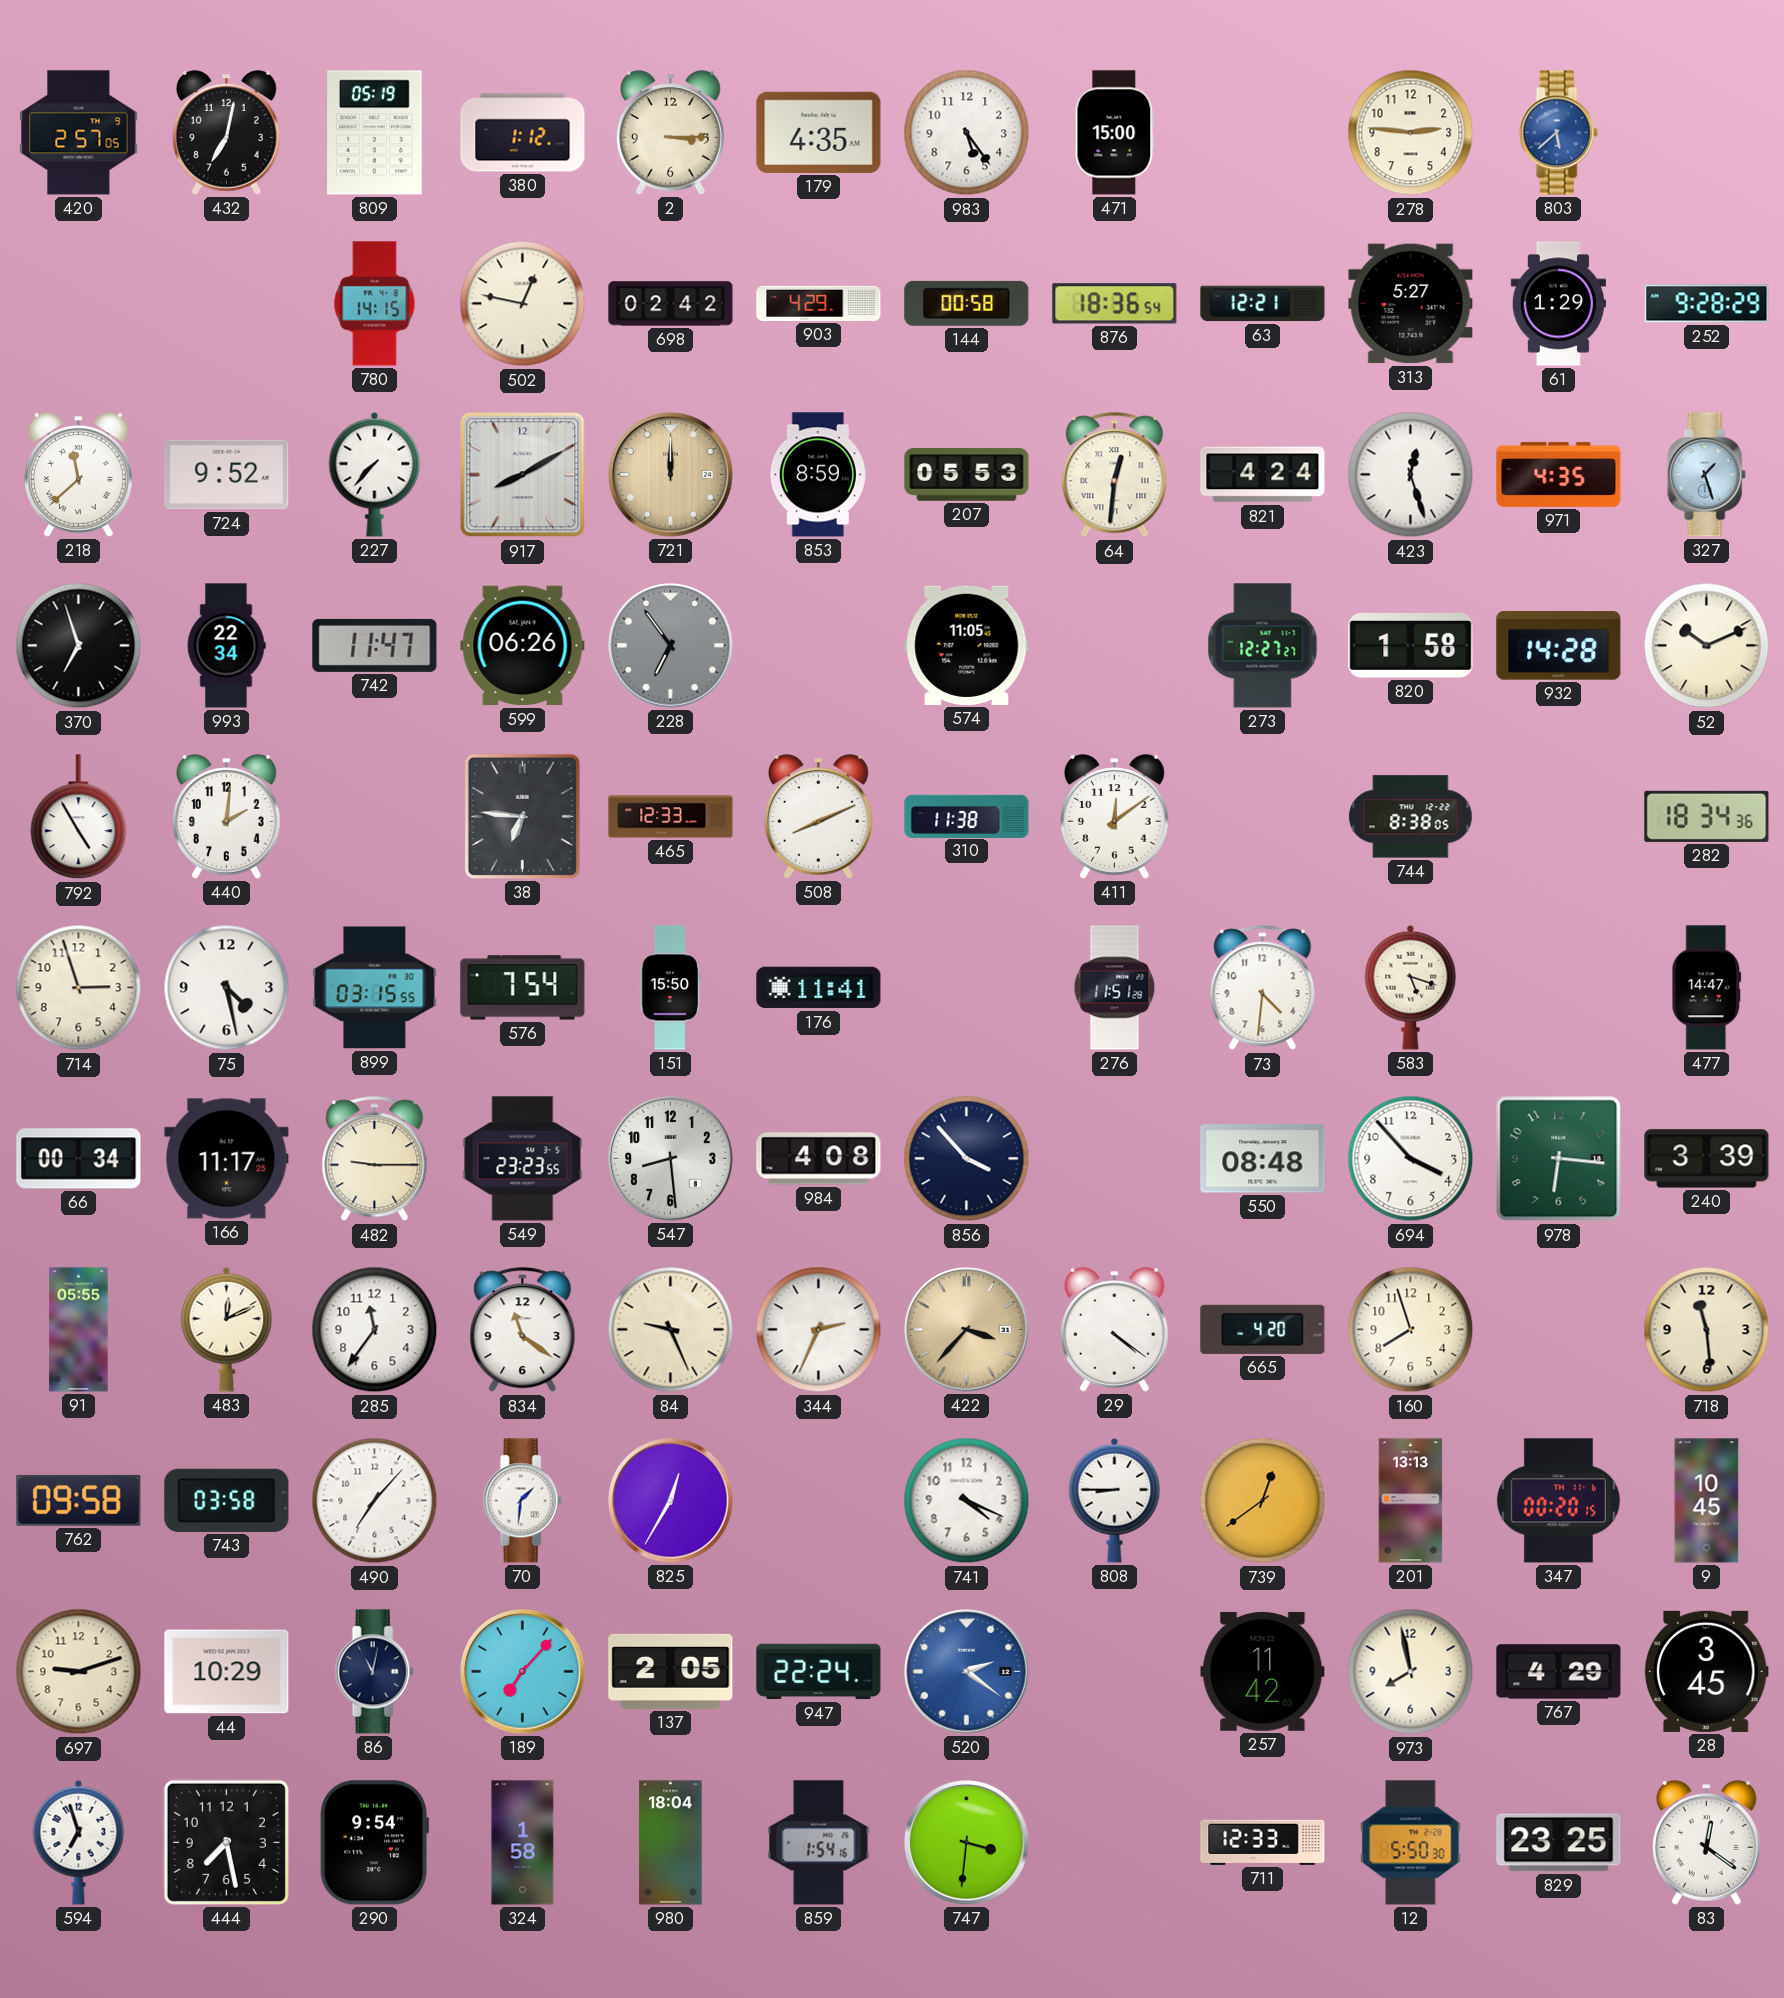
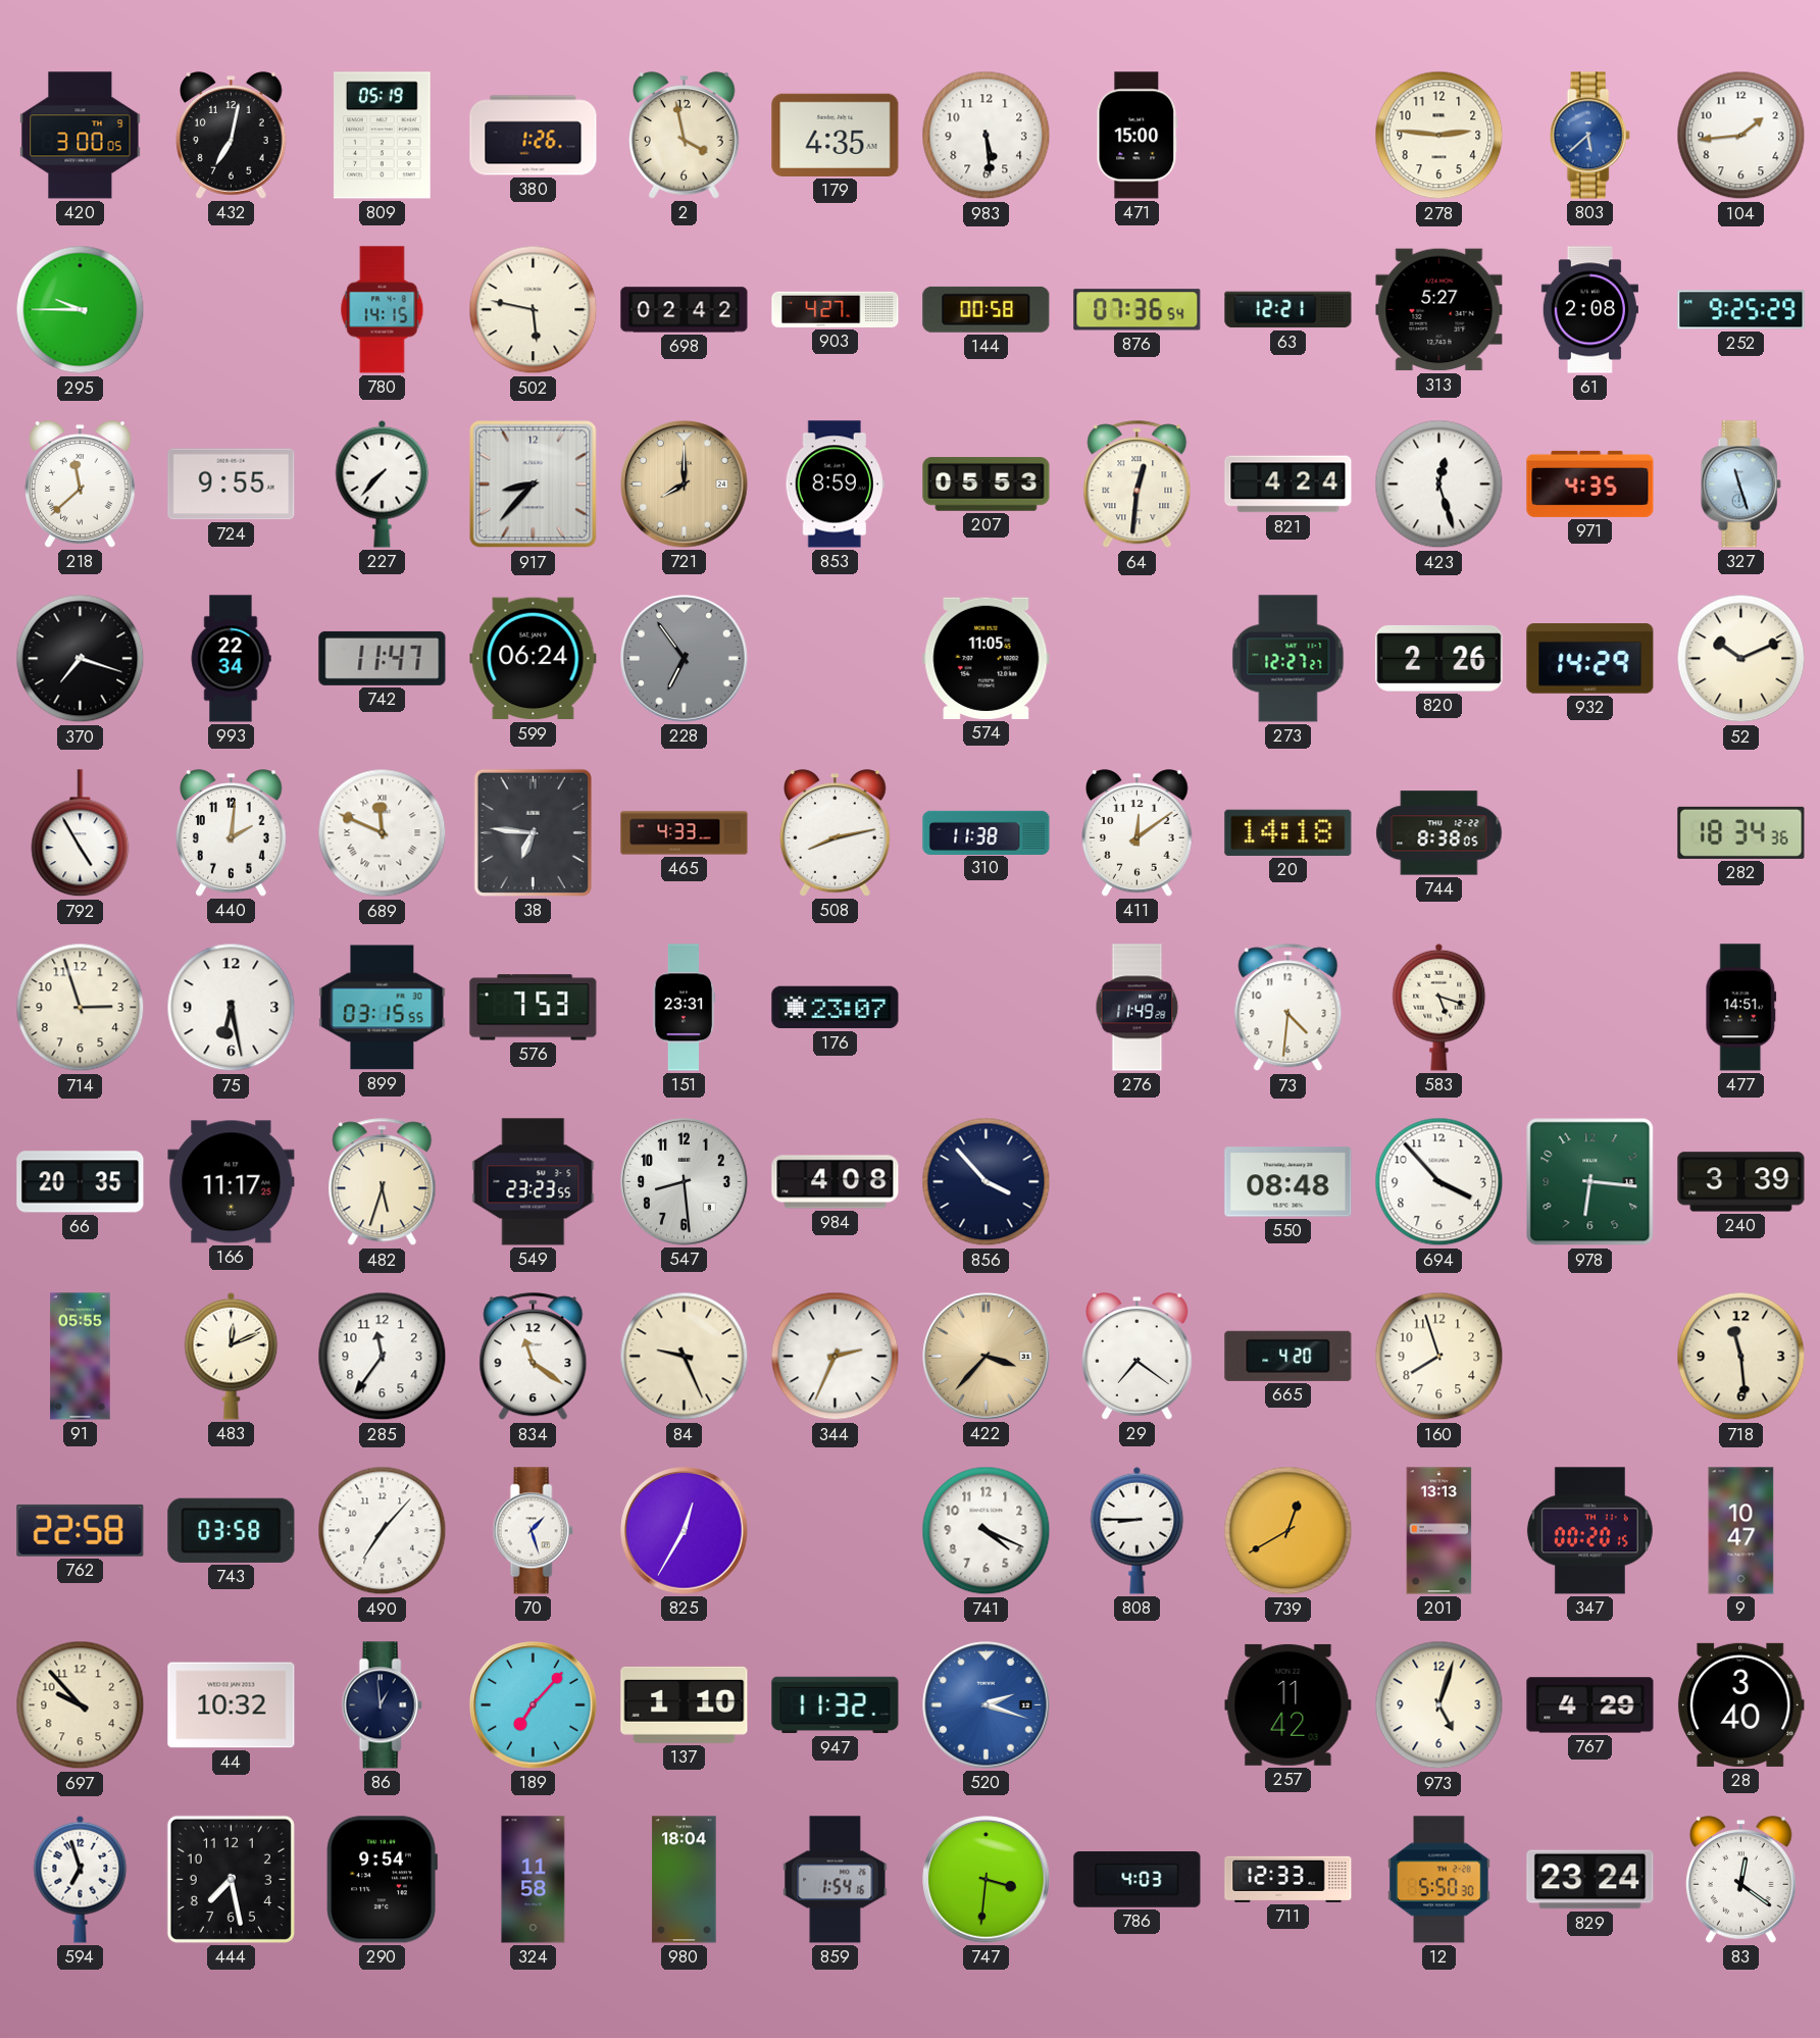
420: 2:57 -> 3:00
380: 1:12 -> 1:26
2: 3:15 -> 3:58
983: 5:24 -> 5:29
104: none -> 1:44
295: none -> 9:45
502: 12:47 -> 5:47
903: 4:29 -> 4:27
876: 18:36 -> 07:36
61: 1:29 -> 2:08
252: 9:28 -> 9:25
724: 9:52 -> 9:55
917: 8:10 -> 8:37
721: 12:00 -> 8:00
327: 1:27 -> 11:27
370: 6:57 -> 7:18
599: 06:26 -> 06:24
820: 1:58 -> 2:26
932: 14:28 -> 14:29
689: none -> 11:49
465: 12:33 -> 4:33
508: 8:11 -> 8:13
20: none -> 14:18
75: 4:28 -> 6:28
576: 7:54 -> 7:53
151: 15:50 -> 23:31
176: 11:41 -> 23:07
276: 11:51 -> 11:49
477: 14:47 -> 14:51
66: 00:34 -> 20:35
482: 9:15 -> 5:33
29: 4:21 -> 7:21
762: 09:58 -> 22:58
70: 1:31 -> 1:27
739: 12:39 -> 12:40
9: 10:45 -> 10:47
697: 9:12 -> 9:53
44: 10:29 -> 10:32
86: 11:02 -> 12:59
137: 2:05 -> 1:10
947: 22:24 -> 11:32
520: 2:21 -> 2:18
973: 7:58 -> 5:03
28: 3:45 -> 3:40
324: 1:58 -> 11:58
786: none -> 4:03
829: 23:25 -> 23:24
